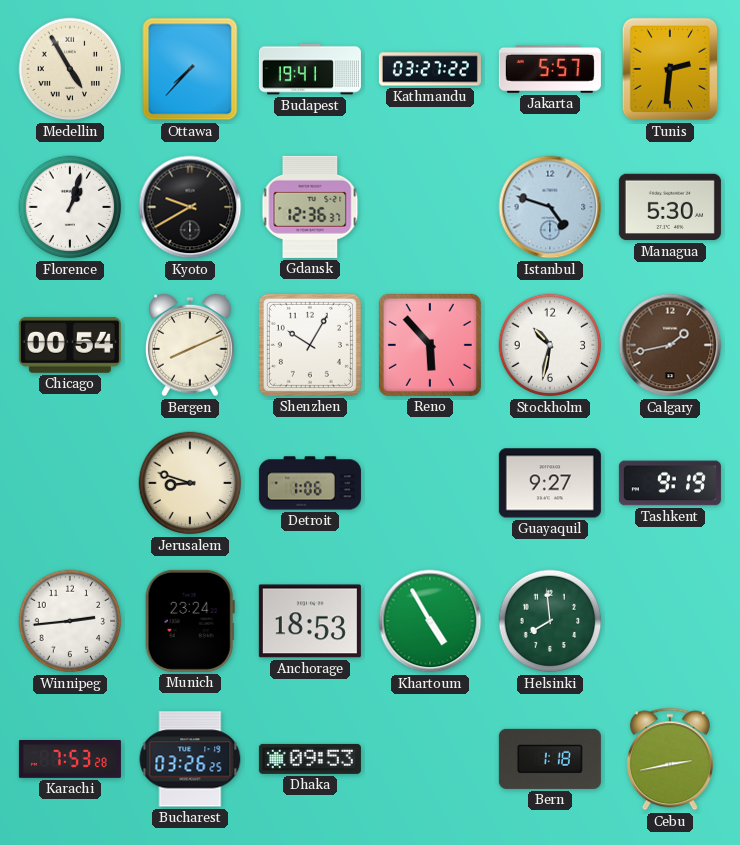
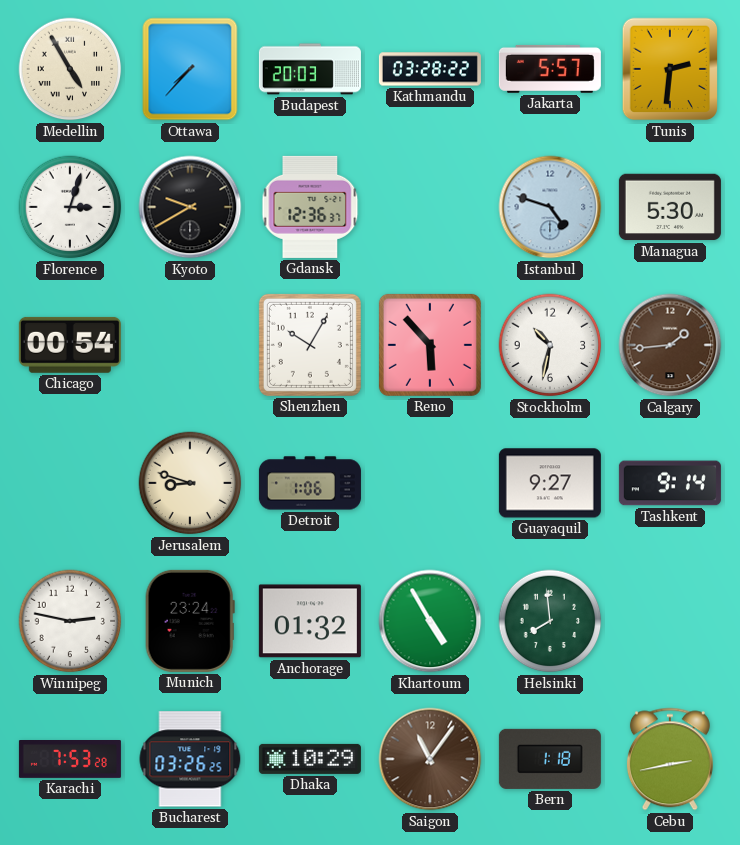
Budapest: 19:41 -> 20:03
Kathmandu: 03:27 -> 03:28
Florence: 1:03 -> 3:03
Bergen: 8:11 -> none
Calgary: 1:43 -> 1:44
Tashkent: 9:19 -> 9:14
Winnipeg: 2:44 -> 2:47
Anchorage: 18:53 -> 01:32
Dhaka: 09:53 -> 10:29
Saigon: none -> 11:06
